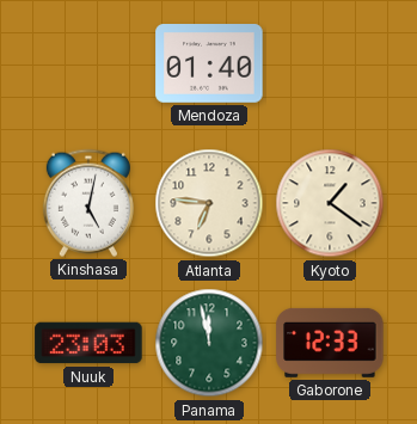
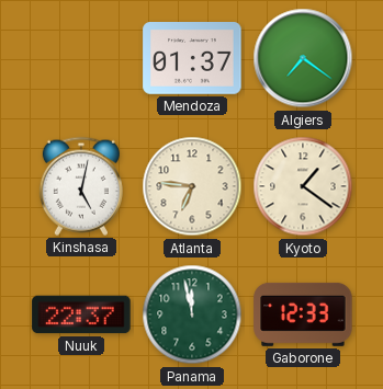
Mendoza: 01:40 -> 01:37
Algiers: none -> 7:21
Nuuk: 23:03 -> 22:37
